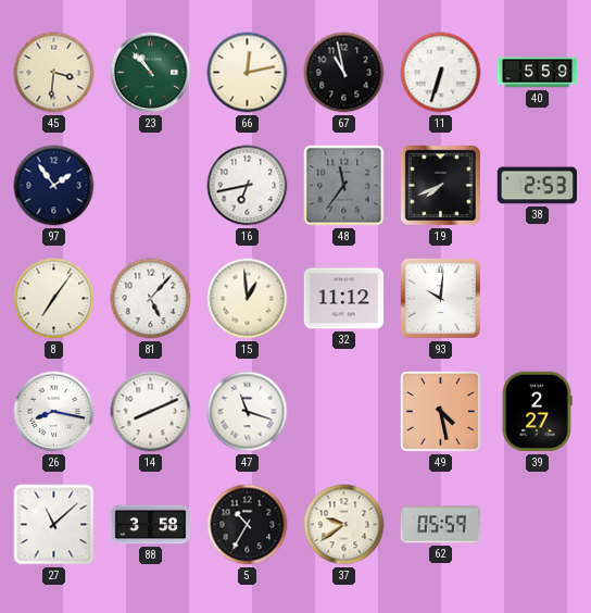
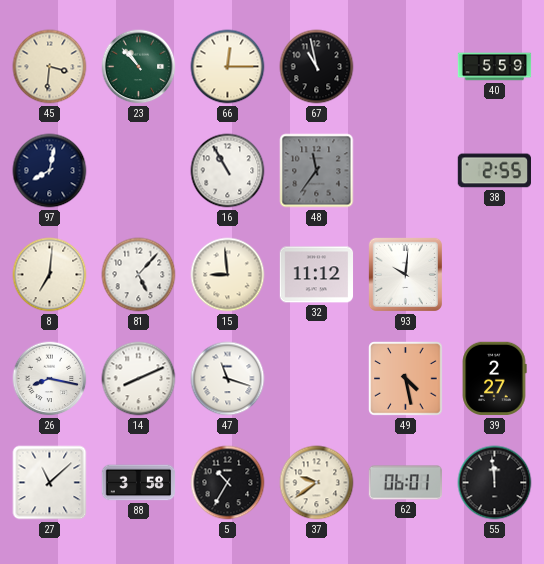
66: 12:13 -> 12:15
11: 6:33 -> none
97: 1:54 -> 8:02
16: 6:43 -> 10:55
19: 7:41 -> none
38: 2:53 -> 2:55
8: 7:06 -> 7:01
15: 12:59 -> 8:59
62: 05:59 -> 06:01
55: none -> 11:59
